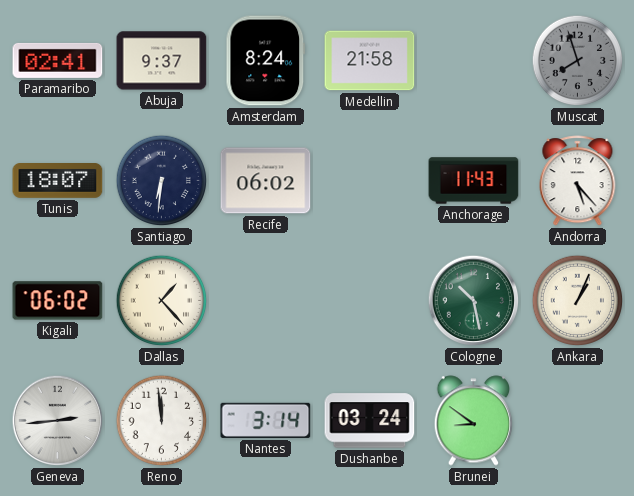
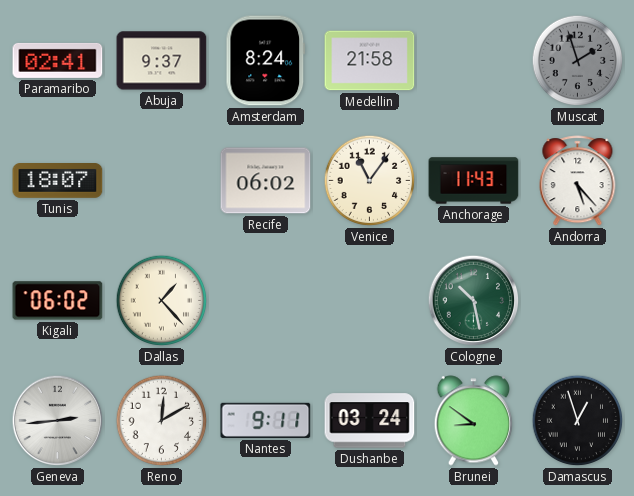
Muscat: 7:57 -> 1:57
Santiago: 6:31 -> none
Venice: none -> 11:06
Ankara: 1:04 -> none
Reno: 11:59 -> 12:10
Nantes: 3:14 -> 9:11
Damascus: none -> 12:57
